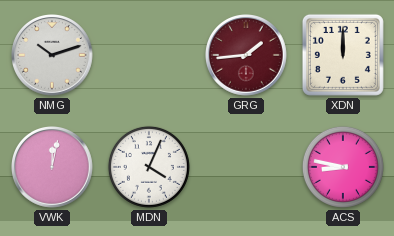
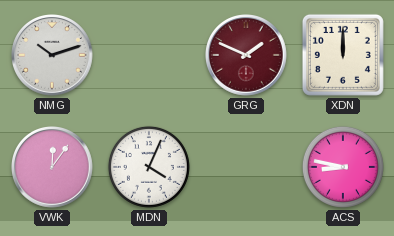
GRG: 1:44 -> 1:49
VWK: 12:02 -> 12:06
